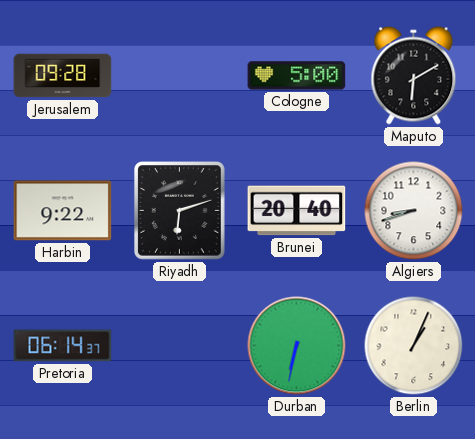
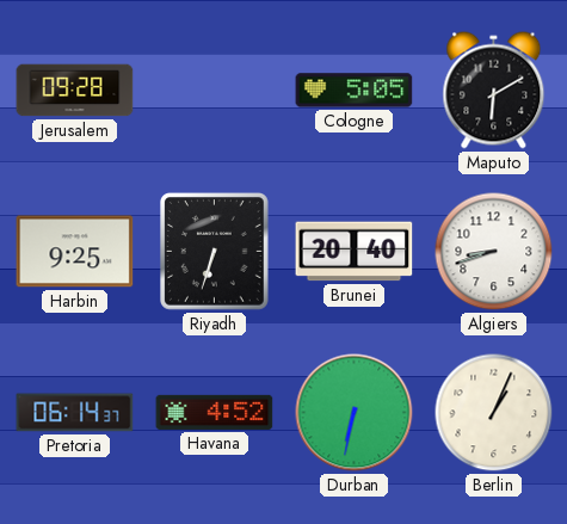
Cologne: 5:00 -> 5:05
Harbin: 9:22 -> 9:25
Riyadh: 6:12 -> 6:33
Havana: none -> 4:52
